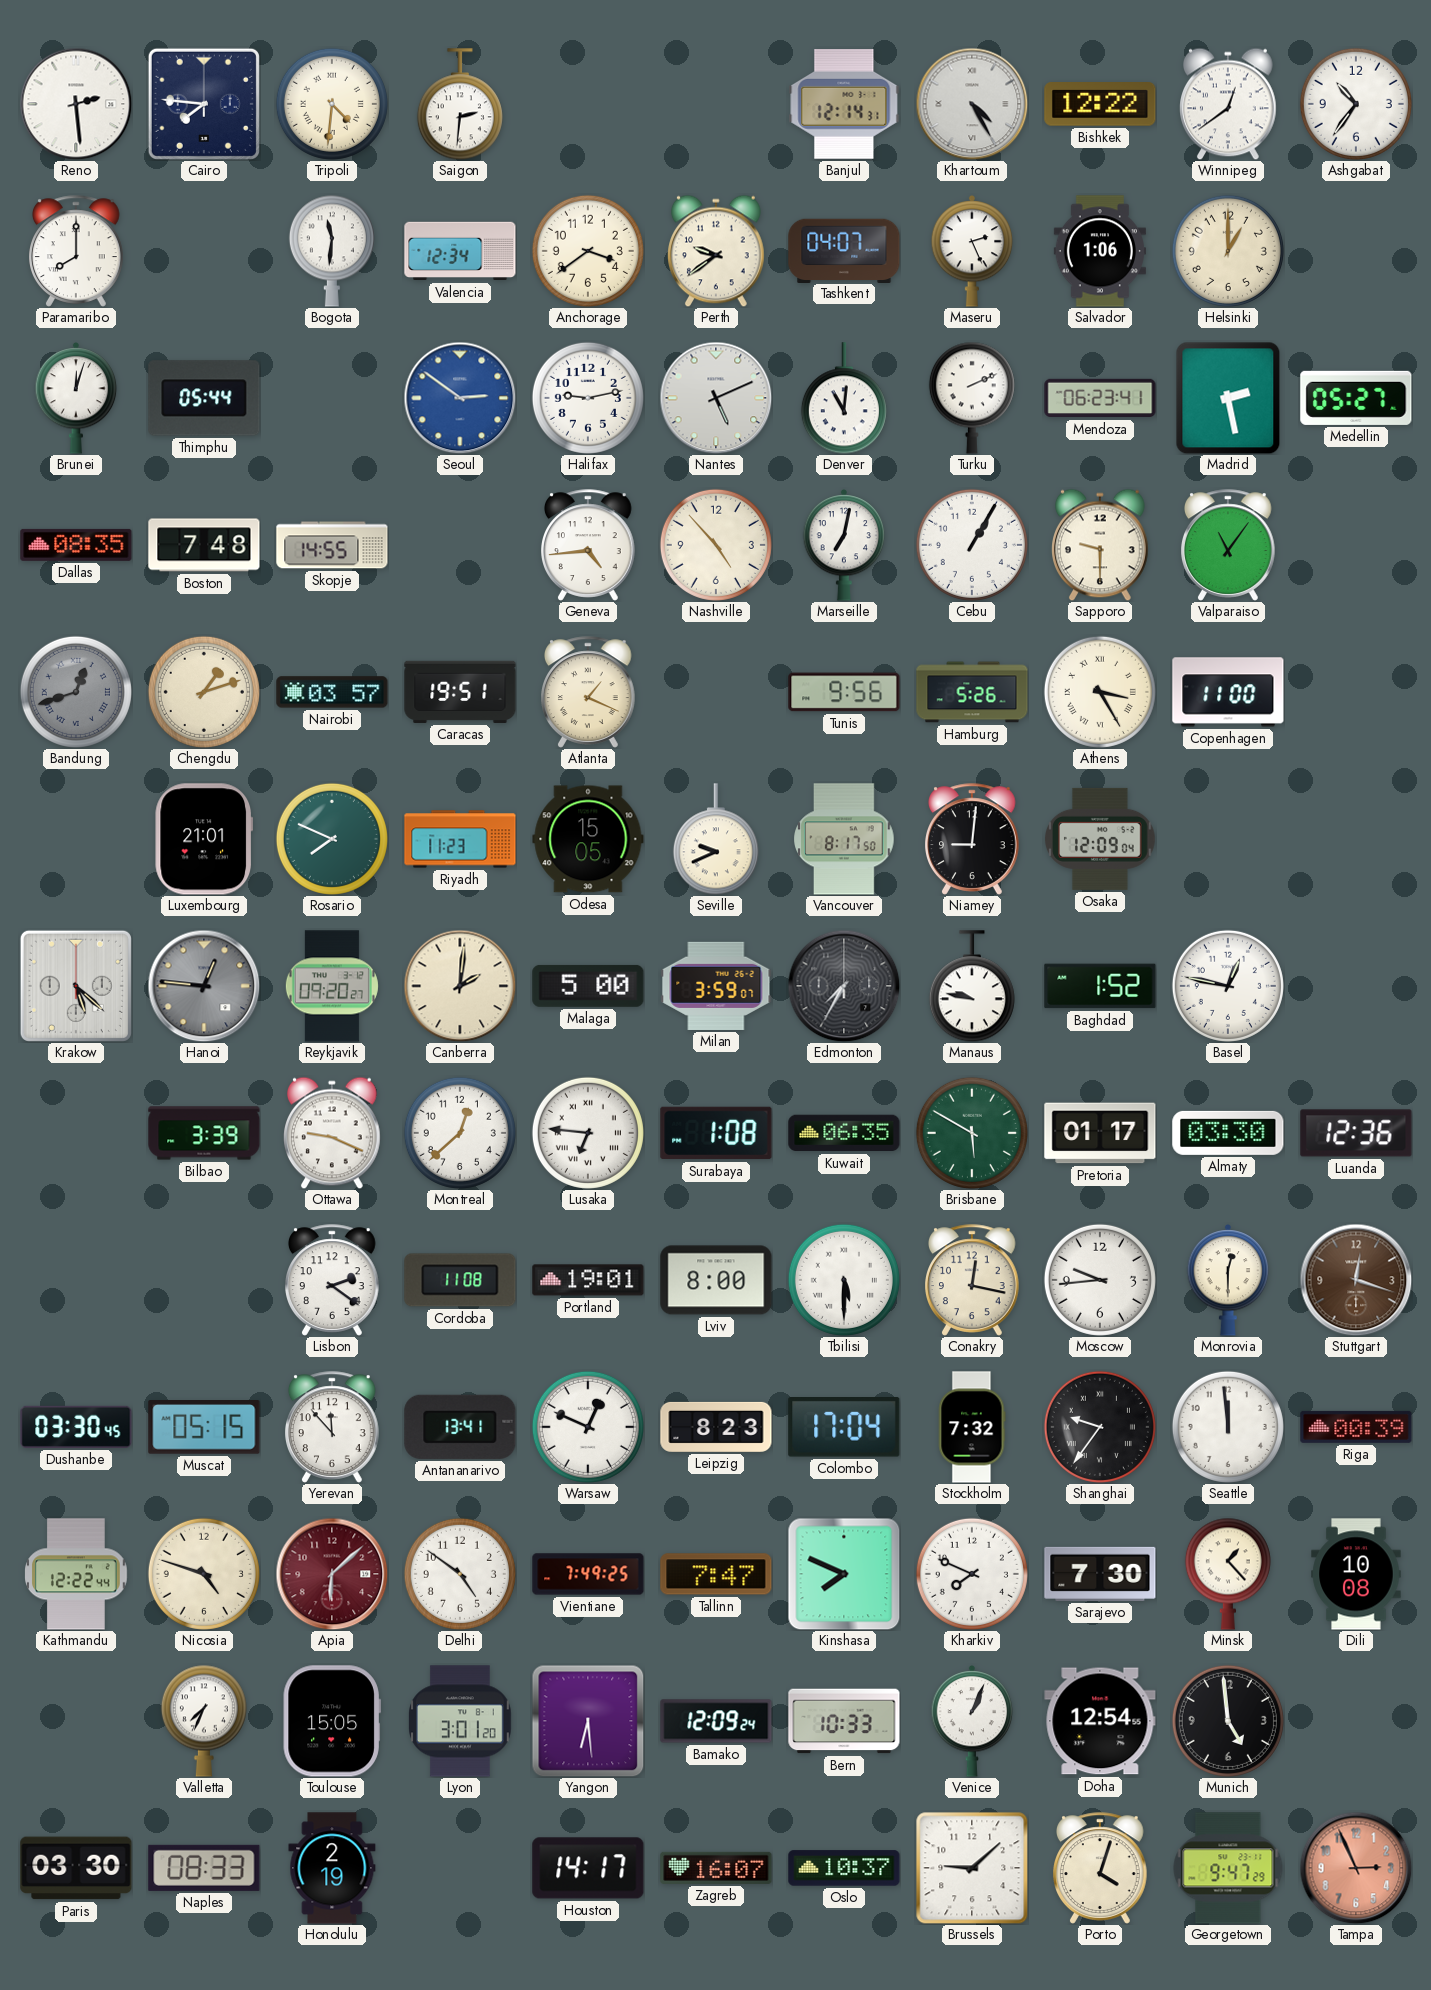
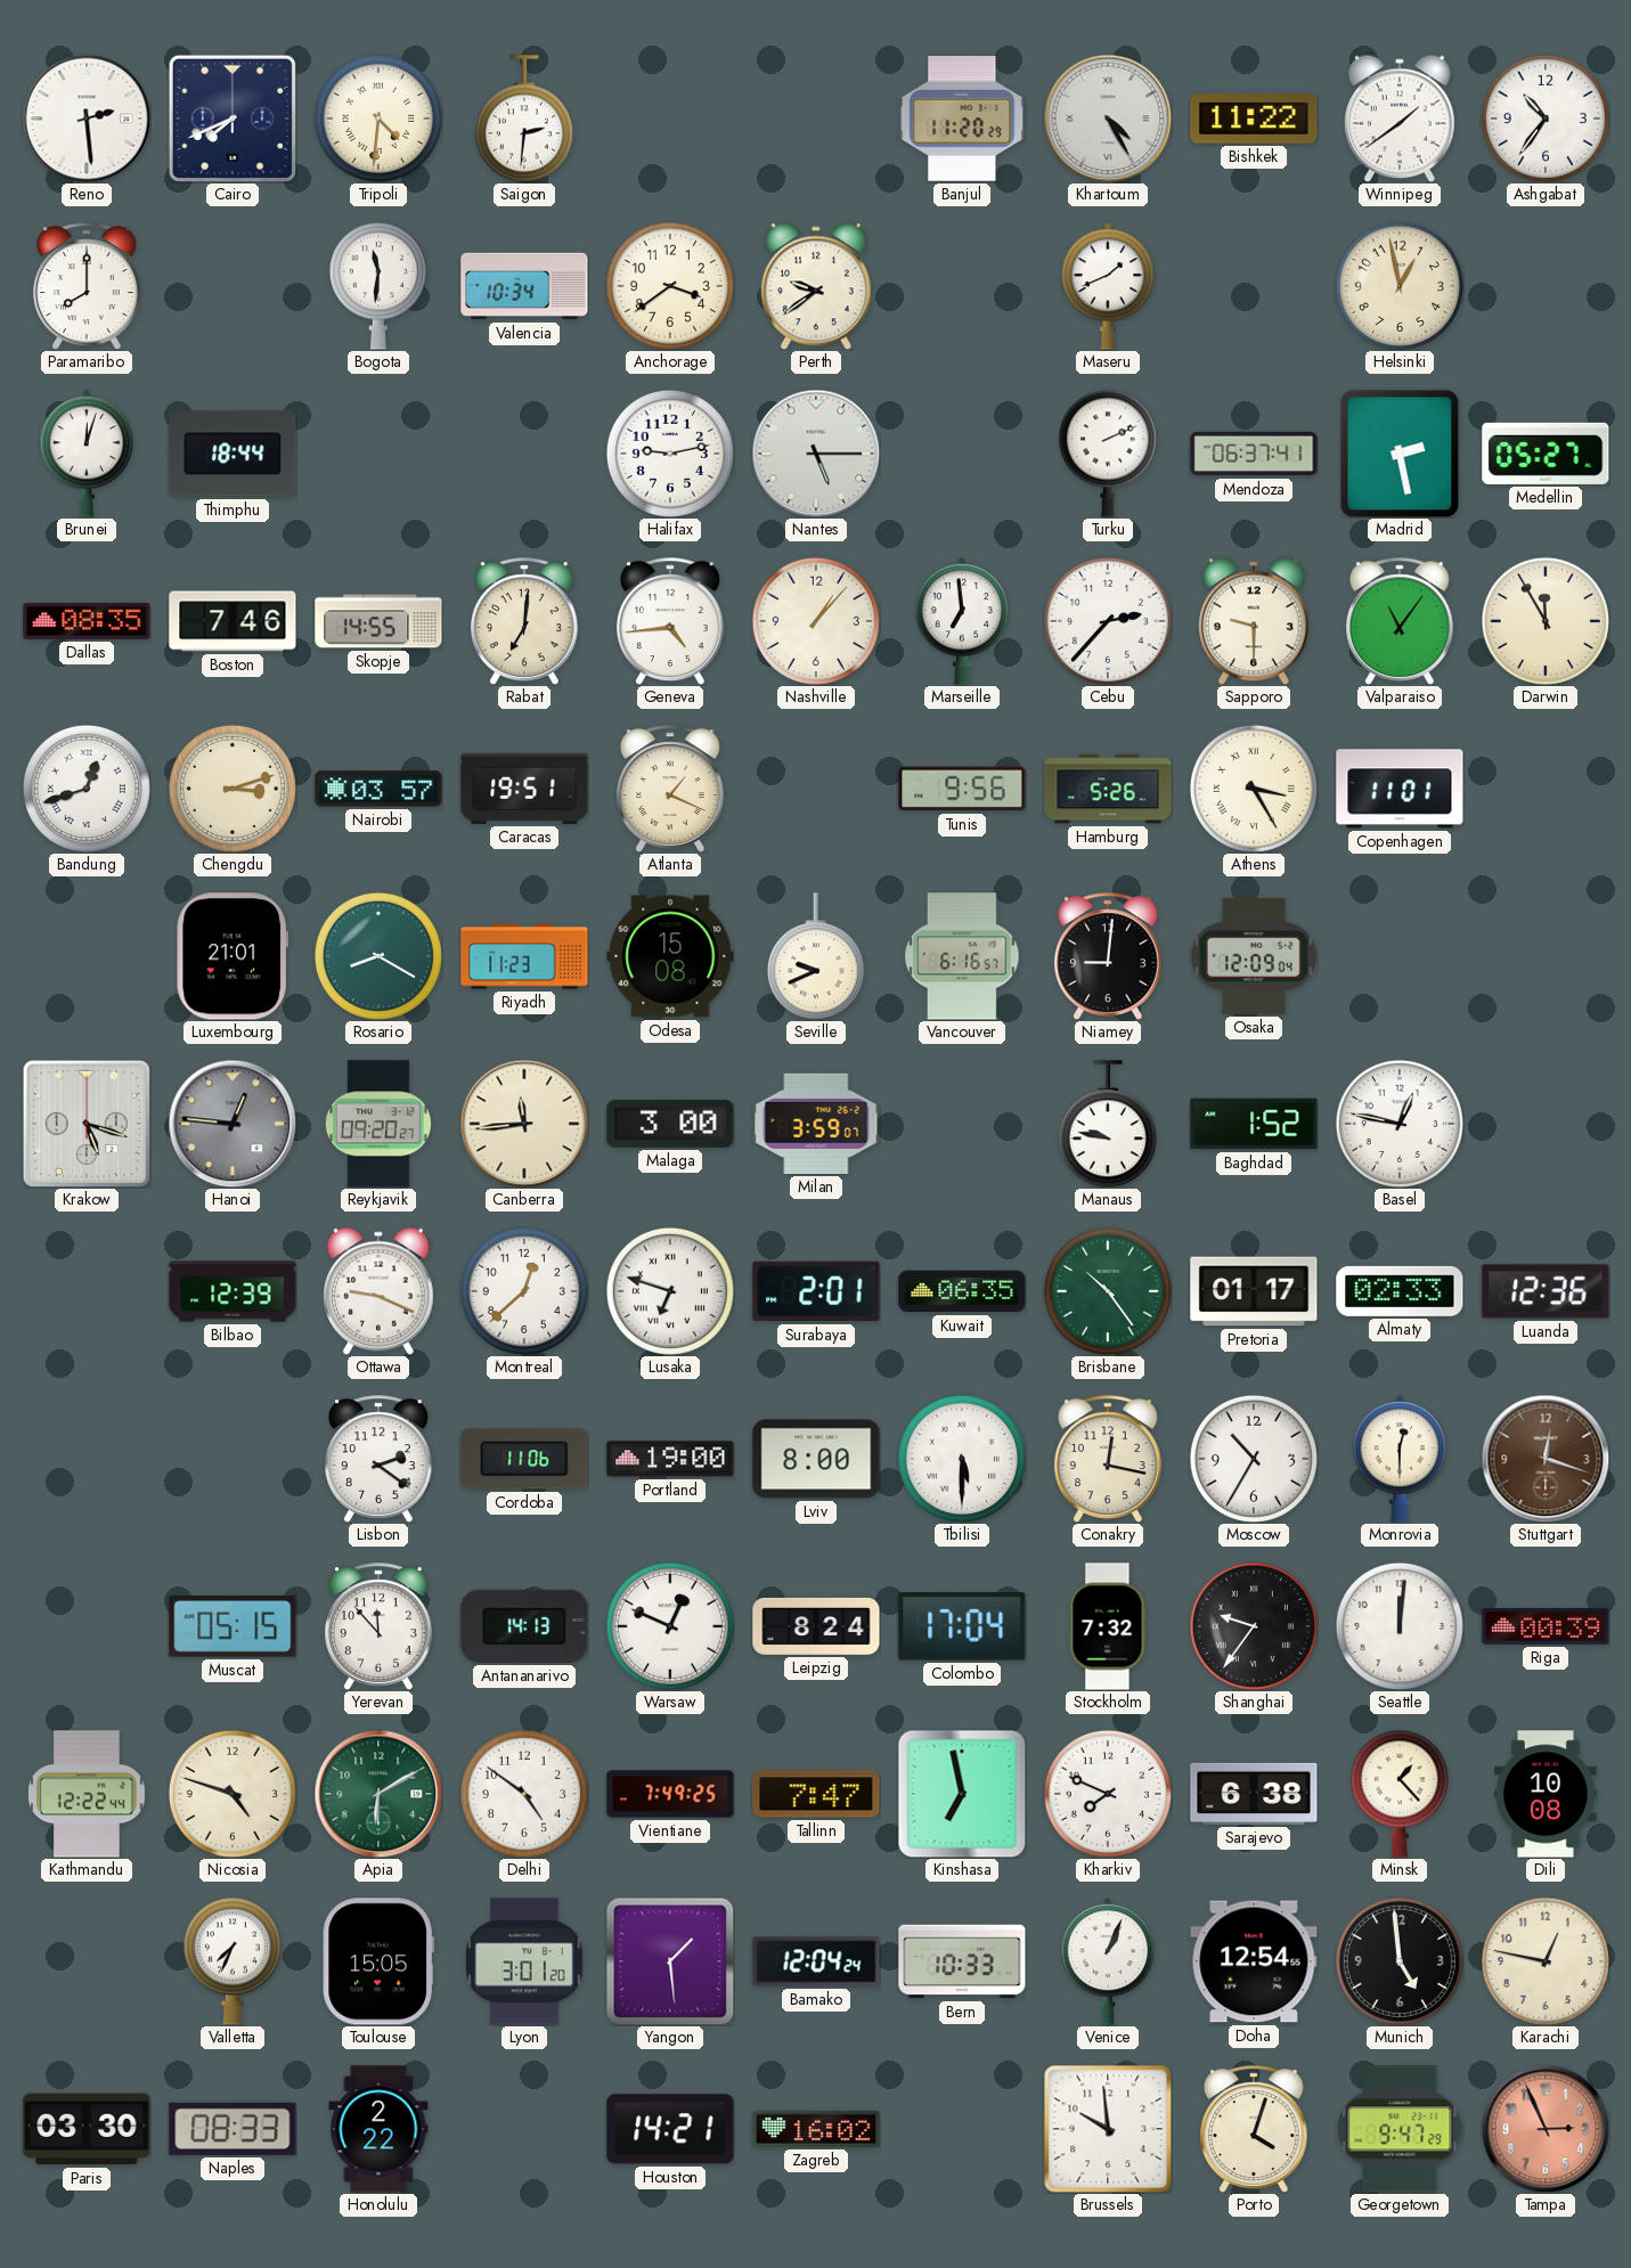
Cairo: 7:46 -> 7:41
Banjul: 12:14 -> 11:20
Bishkek: 12:22 -> 11:22
Winnipeg: 12:39 -> 1:39
Valencia: 12:34 -> 10:34
Tashkent: 04:07 -> none
Maseru: 2:26 -> 1:41
Salvador: 1:06 -> none
Helsinki: 1:00 -> 12:58
Thimphu: 05:44 -> 18:44
Seoul: 2:51 -> none
Nantes: 5:11 -> 5:15
Denver: 11:01 -> none
Mendoza: 06:23 -> 06:37
Boston: 7:48 -> 7:46
Rabat: none -> 7:01
Nashville: 4:53 -> 1:07
Marseille: 7:02 -> 6:59
Cebu: 1:05 -> 2:37
Darwin: none -> 11:55
Bandung dial: grey -> white
Chengdu: 1:12 -> 3:12
Copenhagen: 11:00 -> 11:01
Rosario: 7:49 -> 8:20
Odesa: 15:05 -> 15:08
Vancouver: 8:17 -> 6:16
Krakow: 5:22 -> 5:18
Canberra: 2:01 -> 11:44
Malaga: 5:00 -> 3:00
Edmonton: 7:35 -> none
Bilbao: 3:39 -> 12:39
Lusaka: 6:46 -> 6:48
Surabaya: 1:08 -> 2:01
Brisbane: 5:50 -> 10:24
Almaty: 03:30 -> 02:33
Cordoba: 11:08 -> 11:06
Portland: 19:01 -> 19:00
Moscow: 9:44 -> 10:35
Dushanbe: 03:30 -> none
Antananarivo: 13:41 -> 14:13
Leipzig: 8:23 -> 8:24
Seattle: 11:59 -> 12:01
Apia: 6:08 -> 6:10
Apia dial: burgundy -> green
Kinshasa: 7:49 -> 6:58
Sarajevo: 7:30 -> 6:38
Yangon: 6:29 -> 1:29
Bamako: 12:09 -> 12:04
Karachi: none -> 12:47
Honolulu: 2:19 -> 2:22
Houston: 14:17 -> 14:21
Zagreb: 16:07 -> 16:02
Oslo: 10:37 -> none
Brussels: 9:08 -> 9:59
